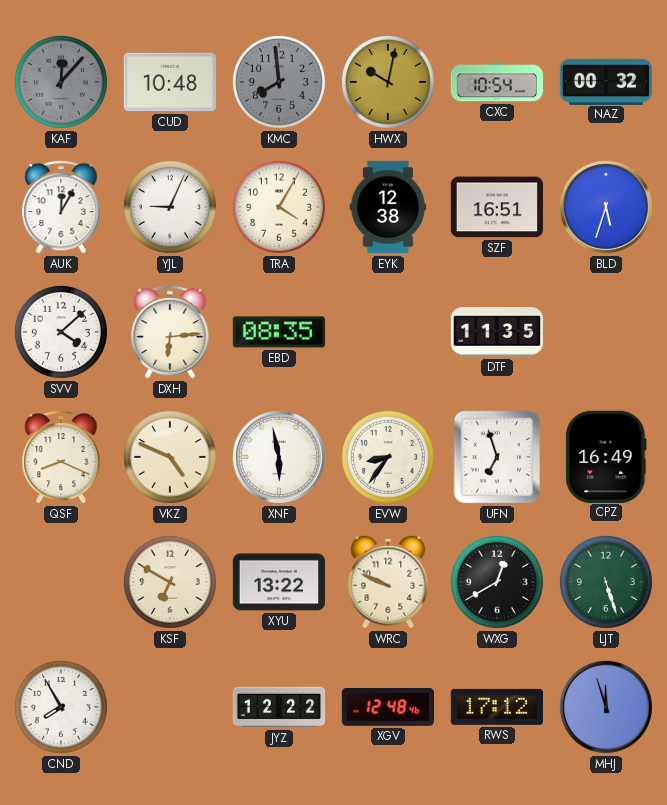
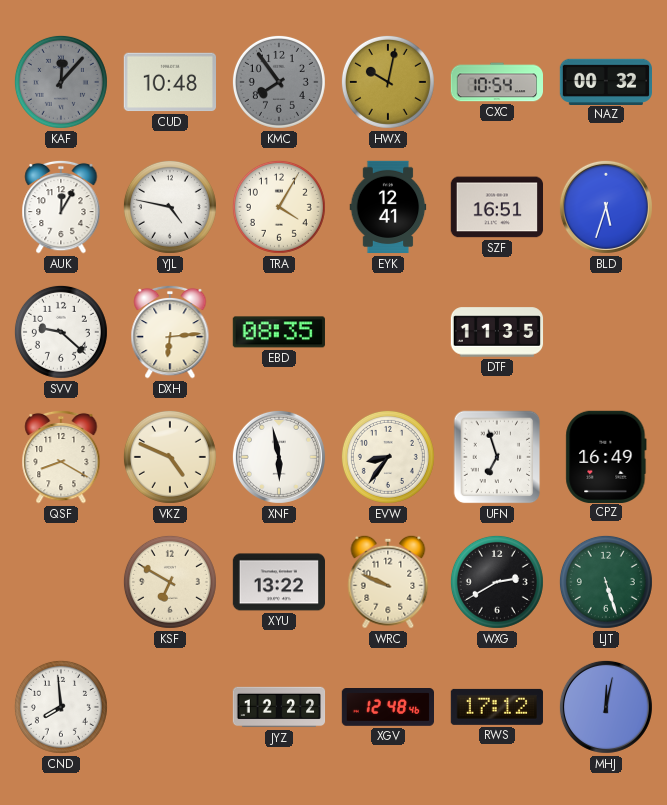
KMC: 7:59 -> 7:54
YJL: 9:04 -> 4:47
EYK: 12:38 -> 12:41
SVV: 4:08 -> 9:22
QSF: 8:19 -> 8:20
WXG: 12:40 -> 2:40
CND: 7:55 -> 7:59
MHJ: 11:57 -> 12:02
